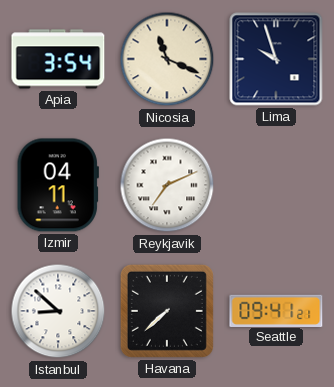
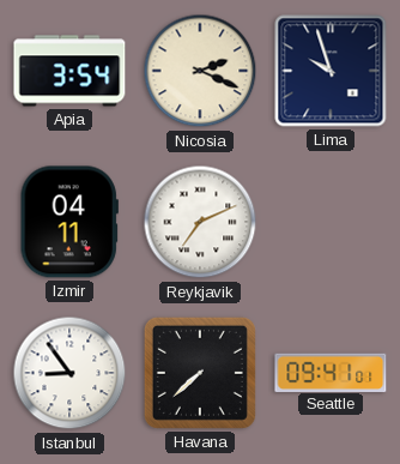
Nicosia: 11:19 -> 2:19
Istanbul: 8:52 -> 8:54
Seattle: 09:41:21 -> 09:41:01
